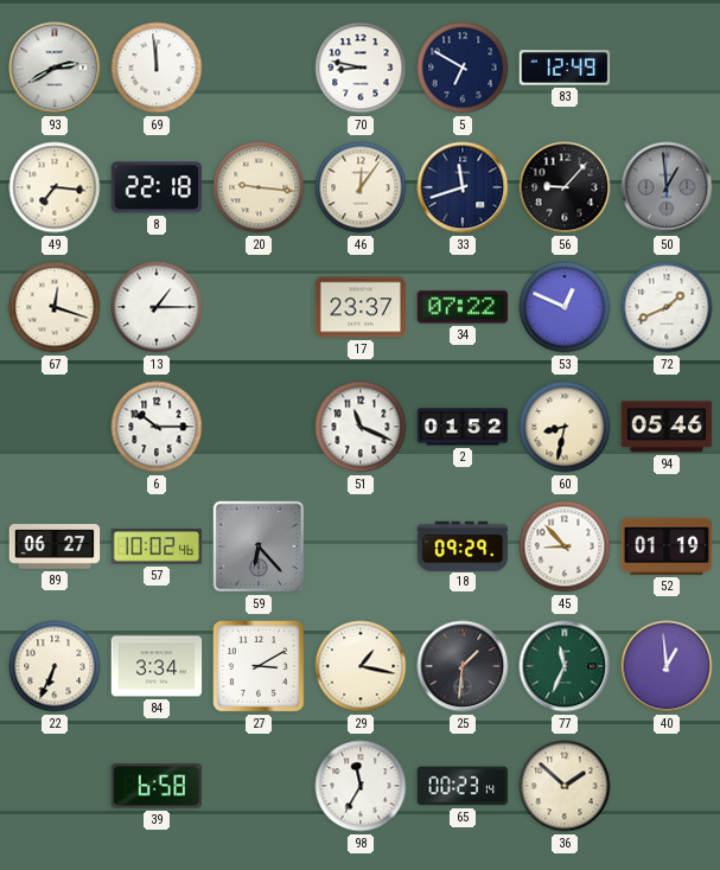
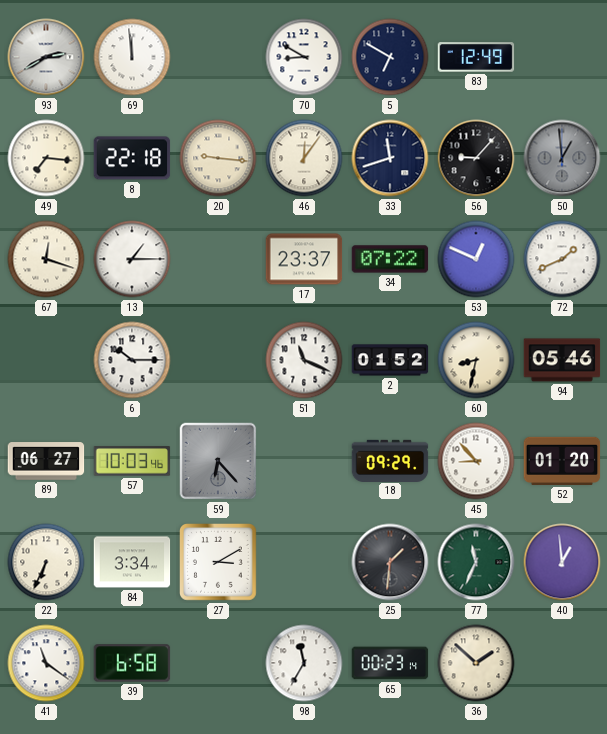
70: 8:47 -> 8:50
57: 10:02 -> 10:03
52: 01:19 -> 01:20
29: 1:17 -> none
41: none -> 11:21
